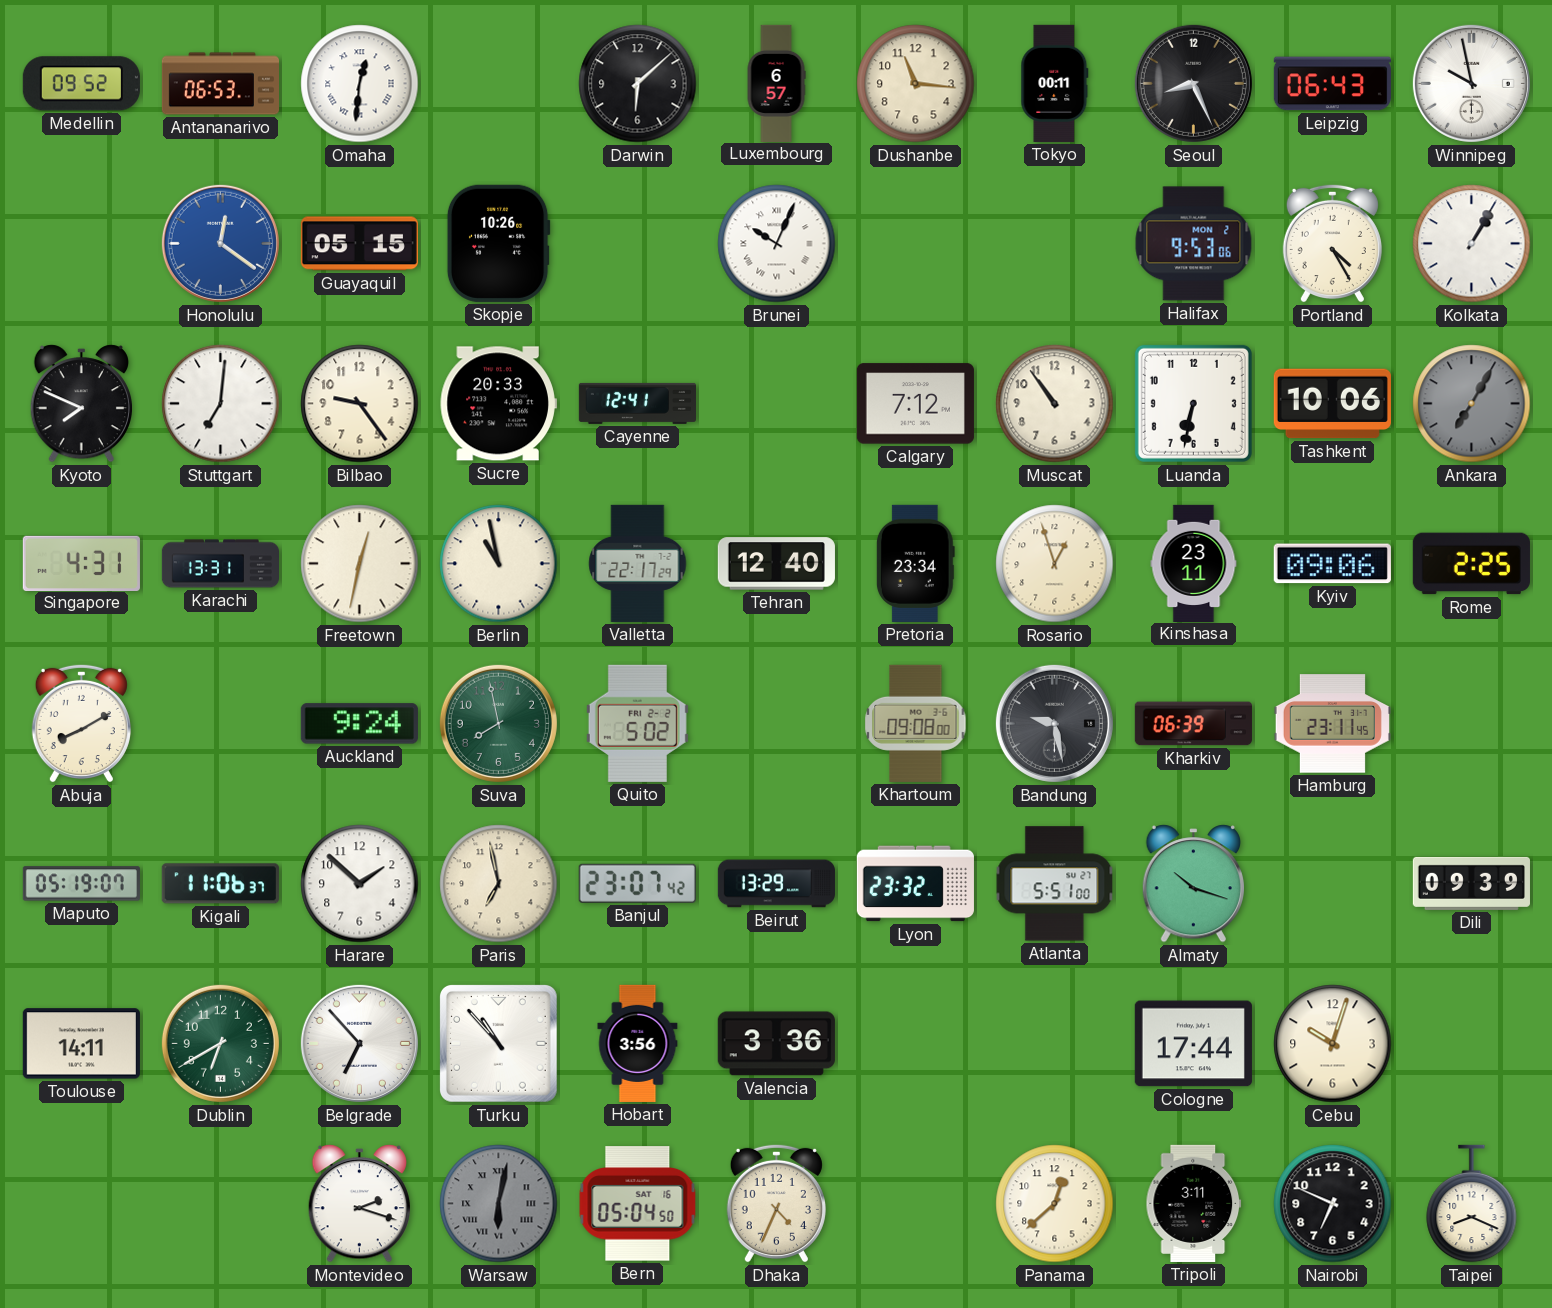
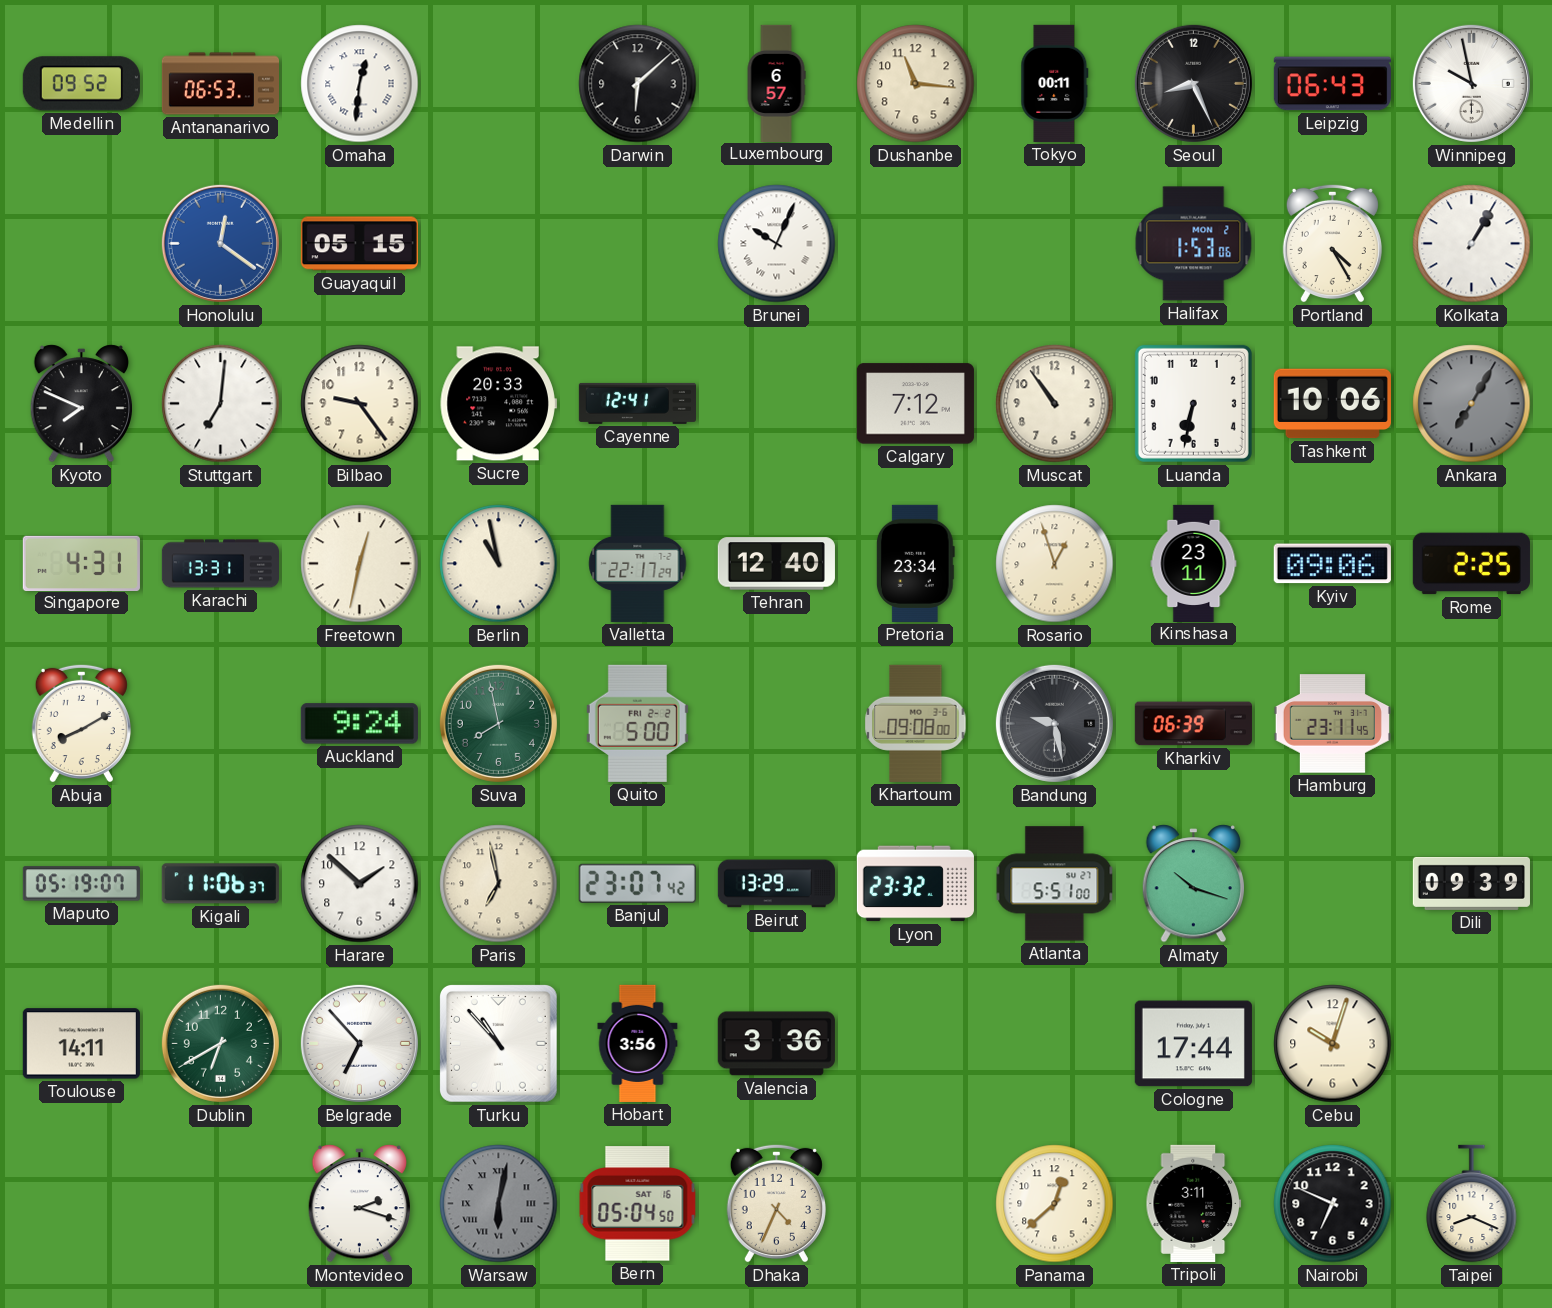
Skopje: 10:26 -> none
Halifax: 9:53 -> 1:53
Quito: 5:02 -> 5:00
